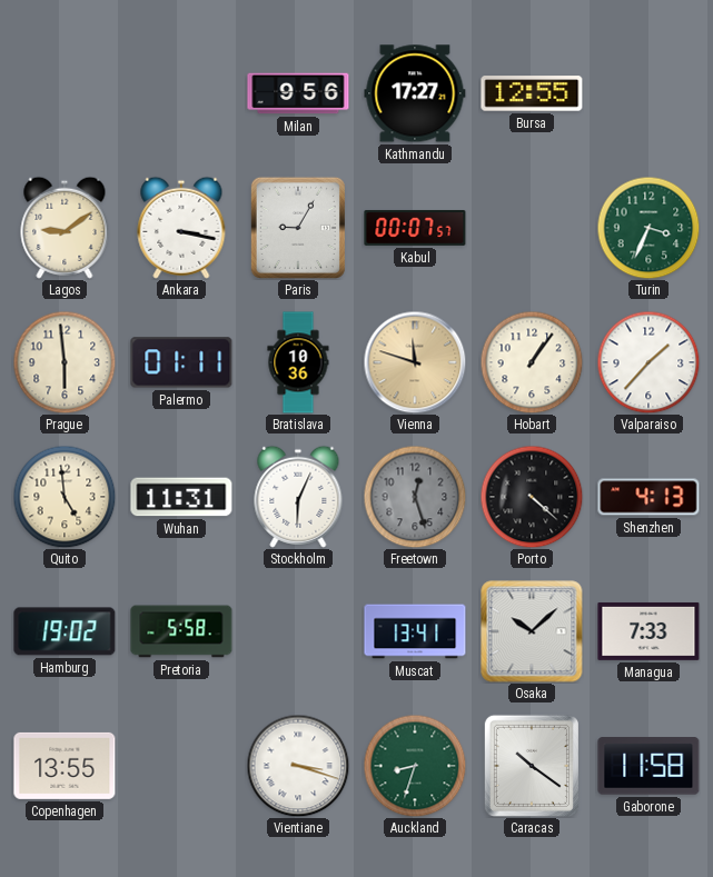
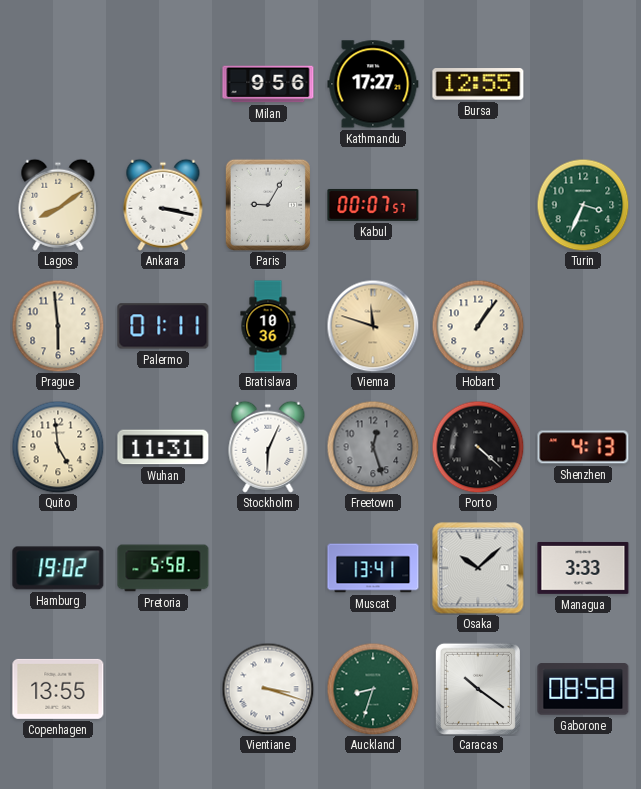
Lagos: 9:09 -> 8:09
Valparaiso: 1:37 -> none
Managua: 7:33 -> 3:33
Gaborone: 11:58 -> 08:58
